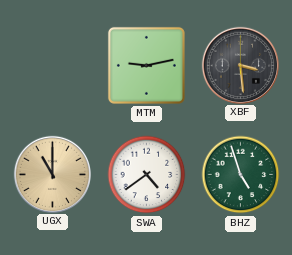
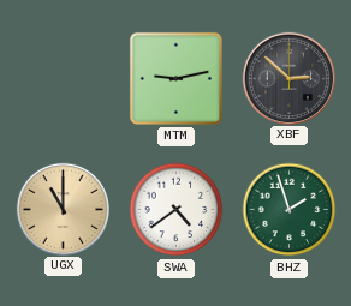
XBF: 3:29 -> 2:52
BHZ: 4:57 -> 1:57
